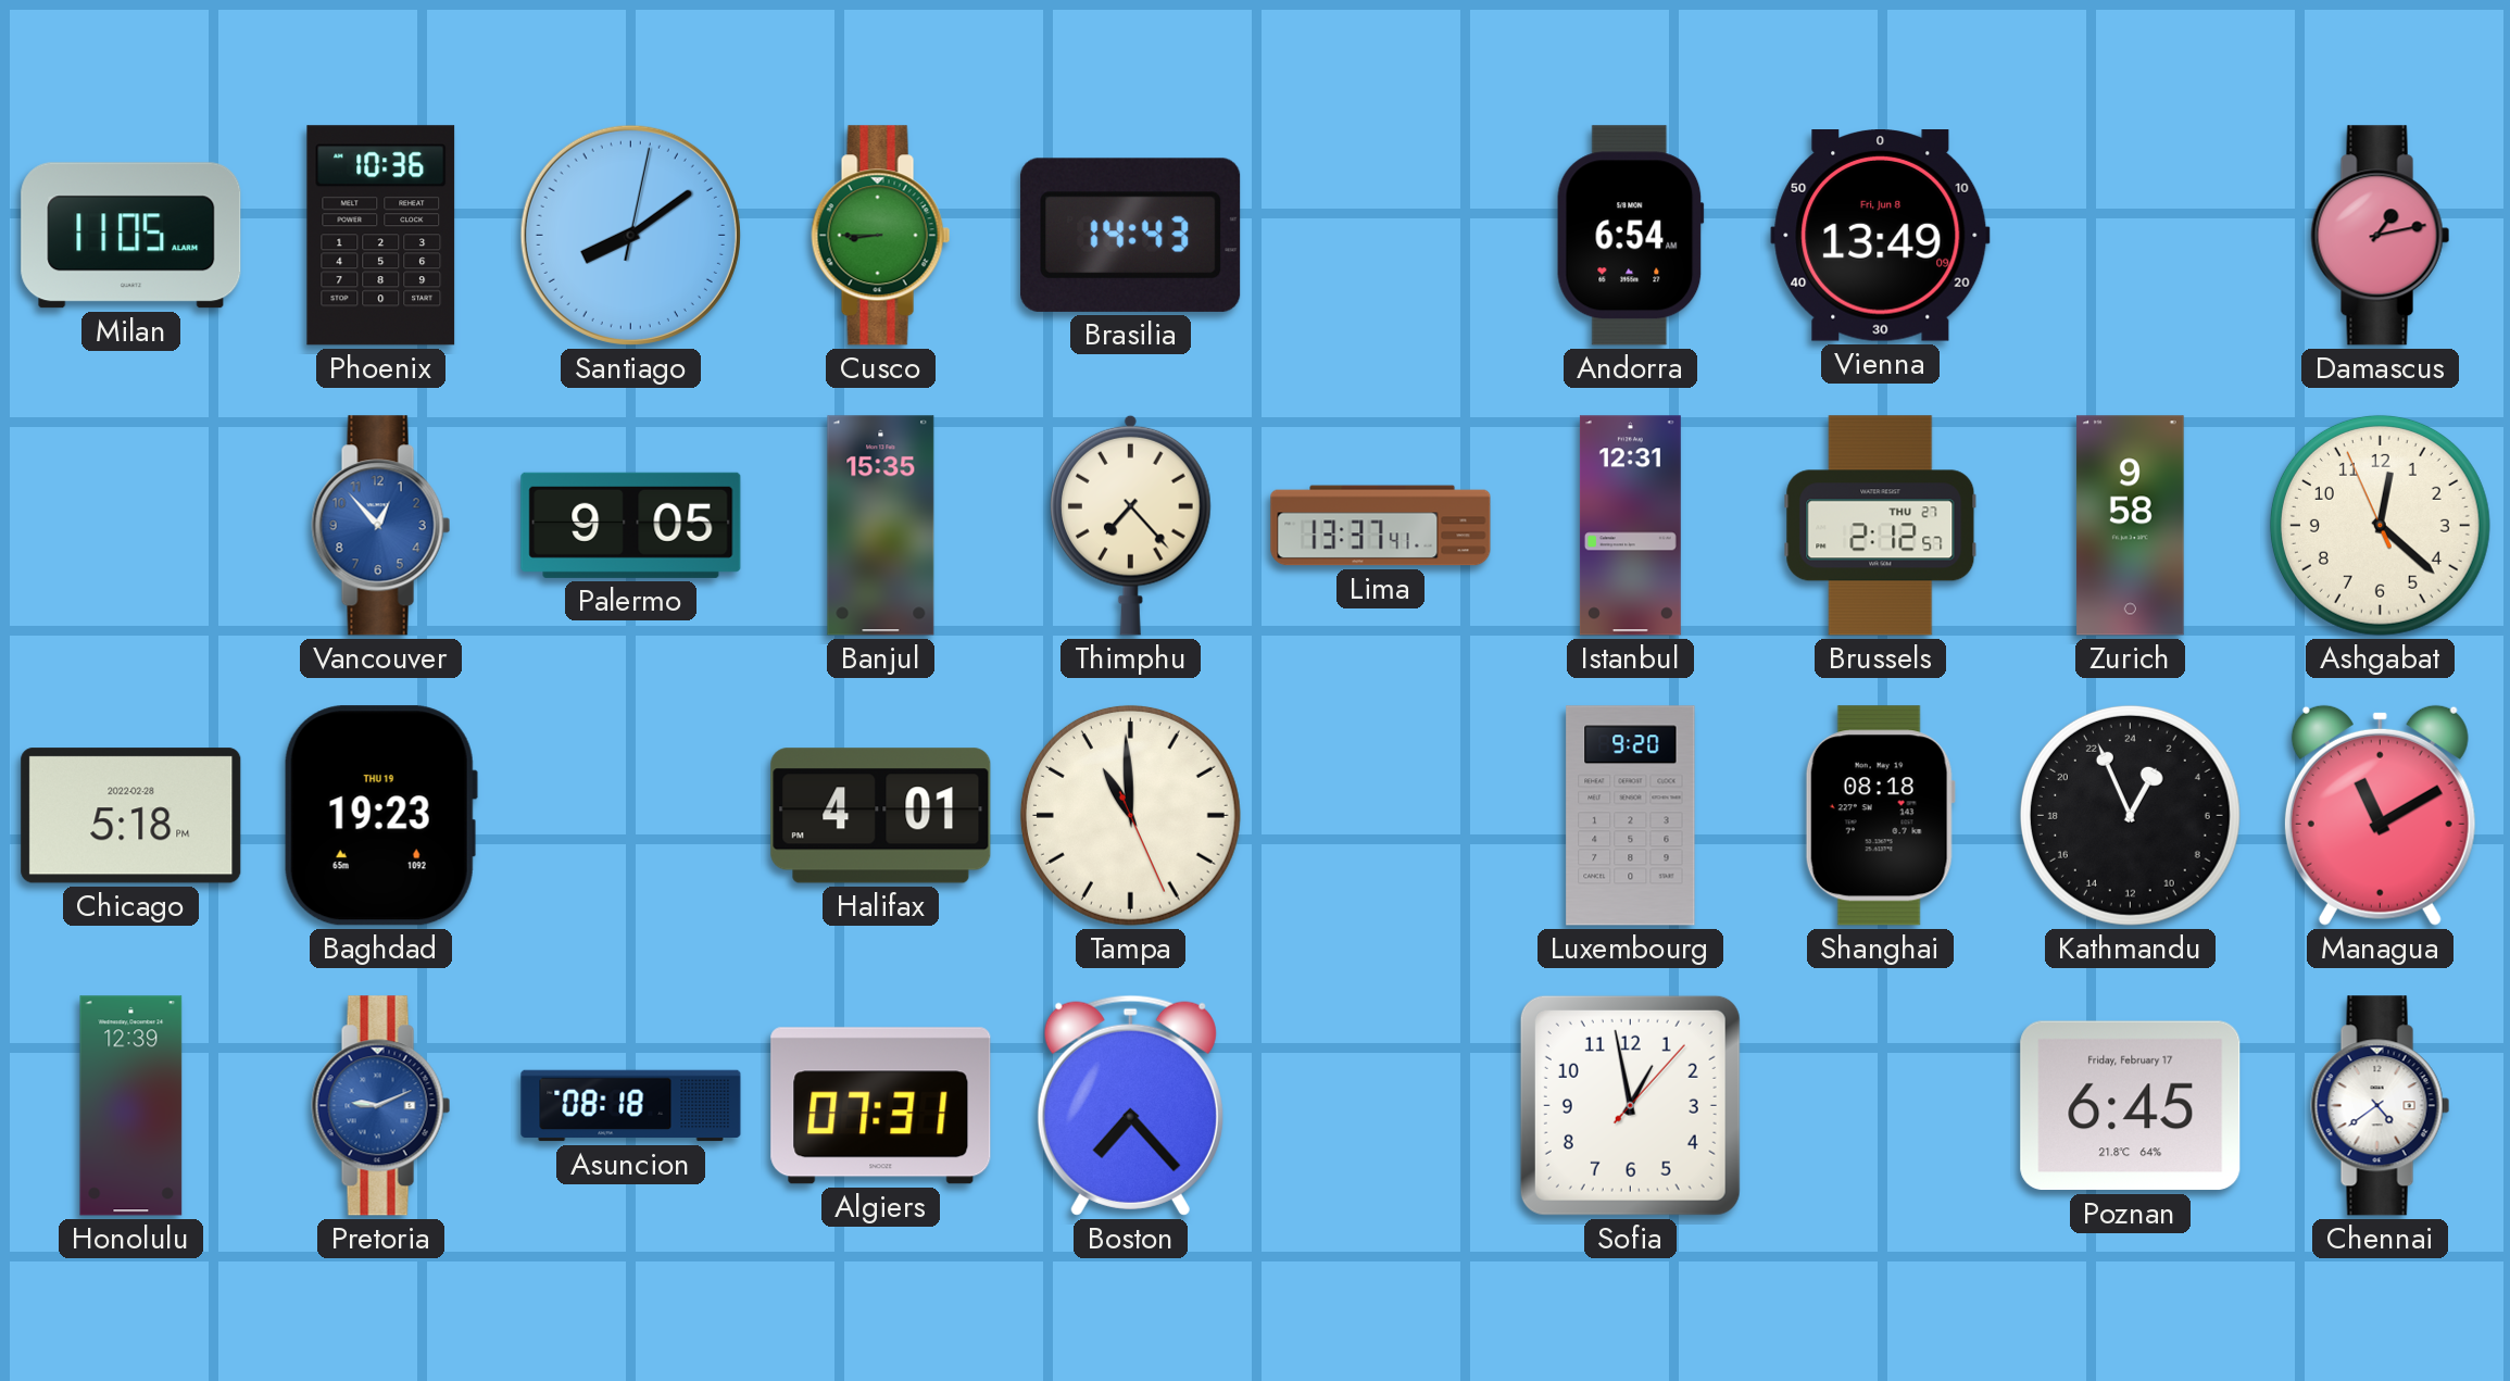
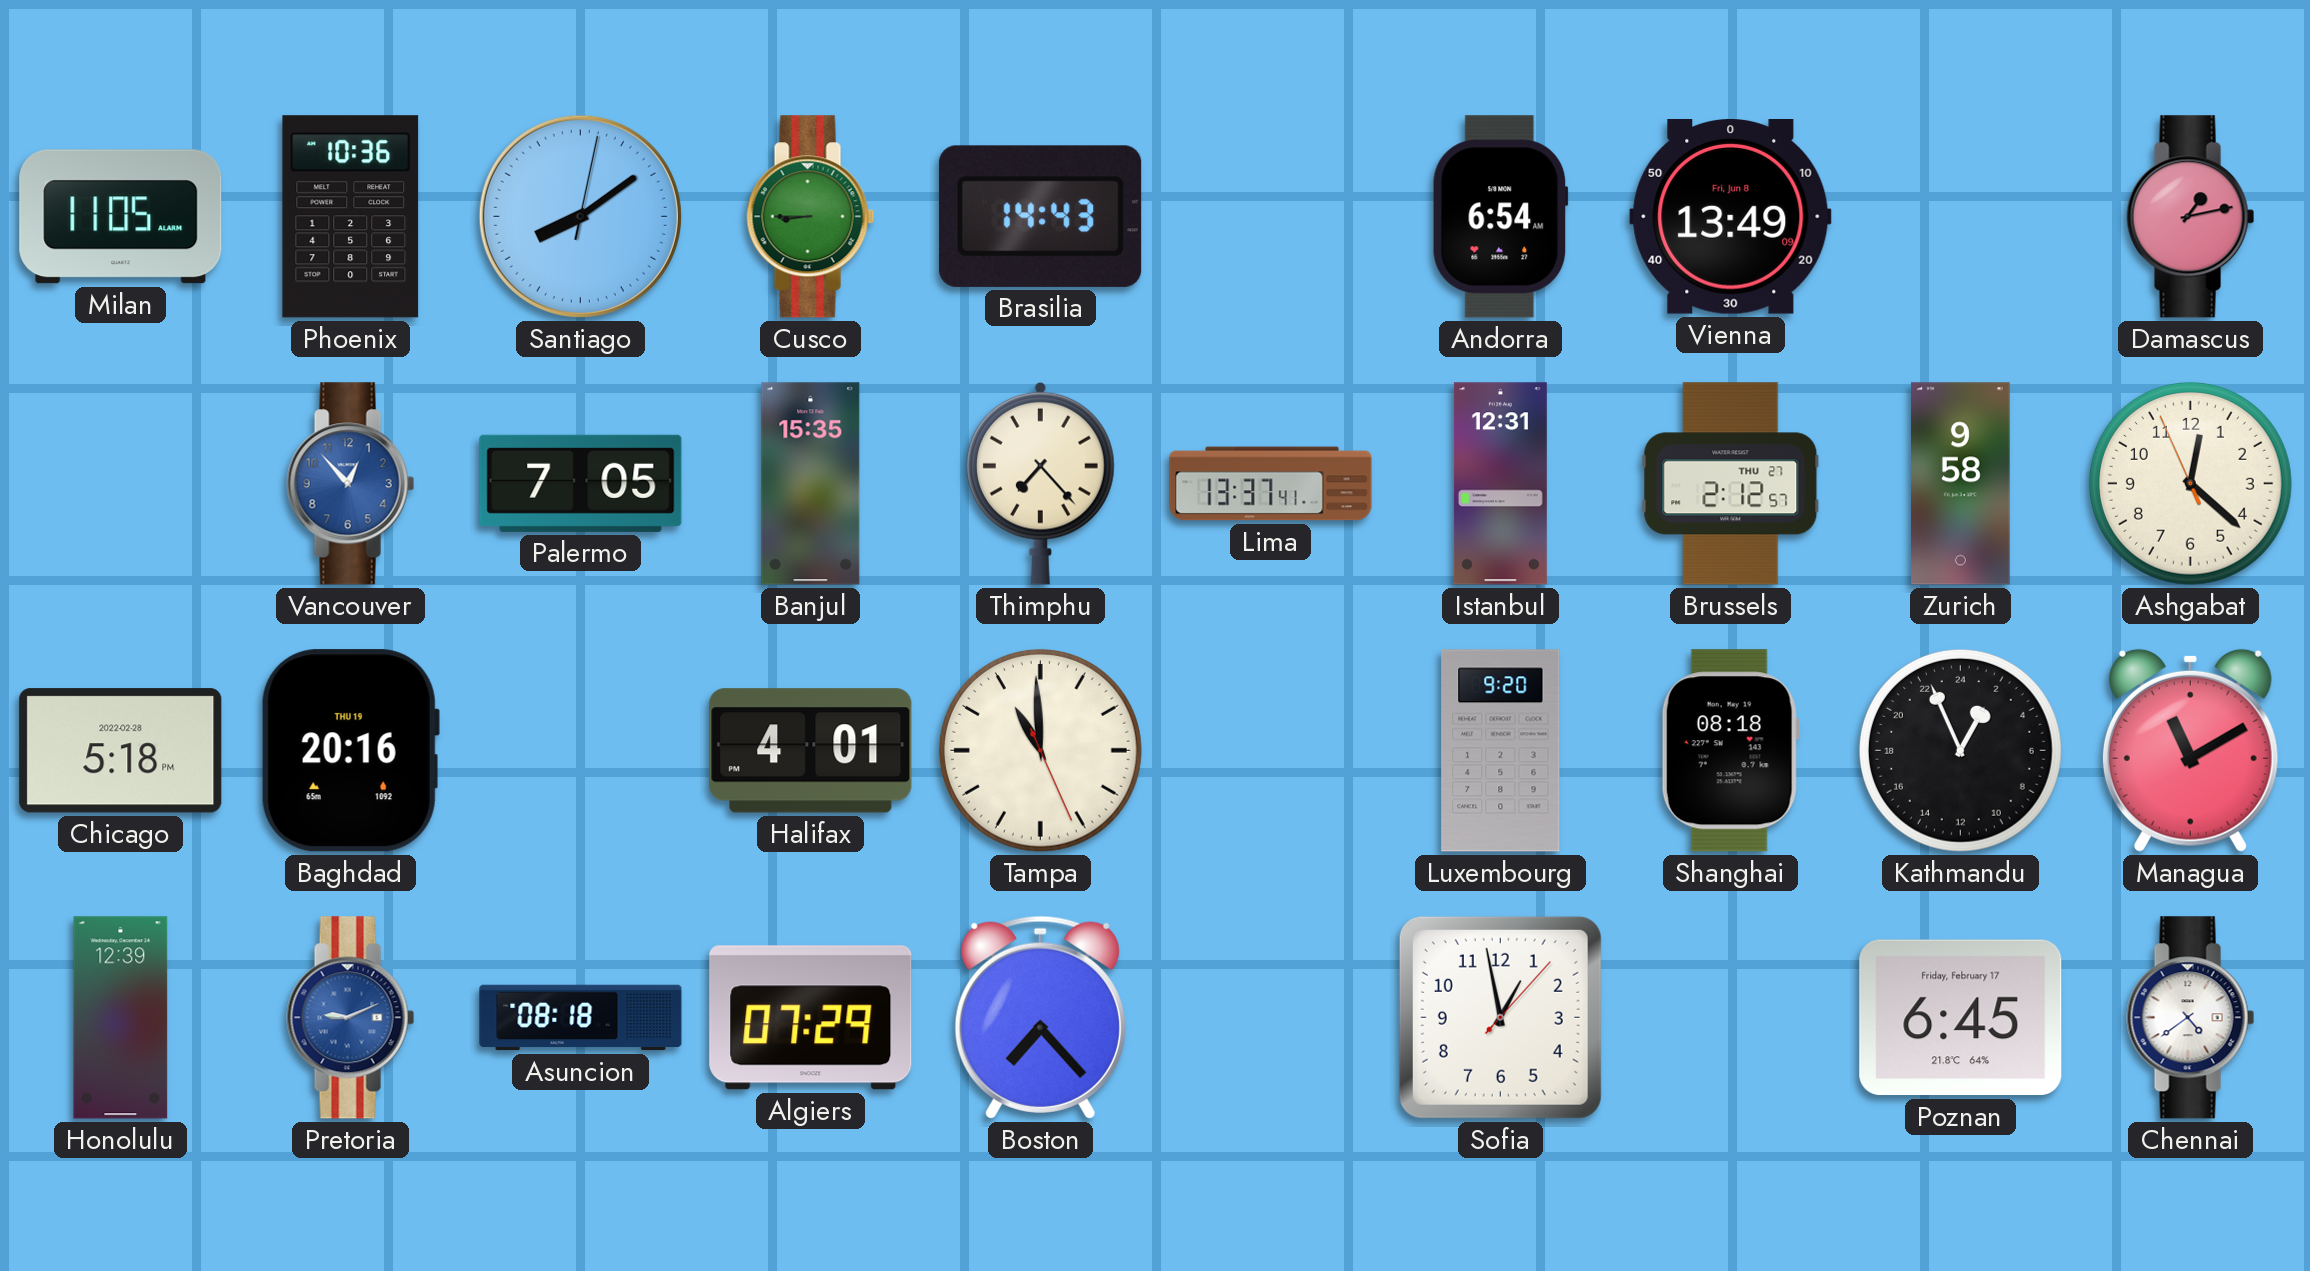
Palermo: 9:05 -> 7:05
Baghdad: 19:23 -> 20:16
Algiers: 07:31 -> 07:29
